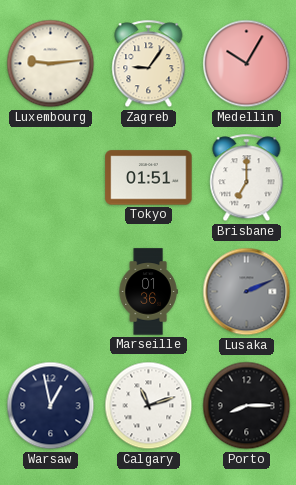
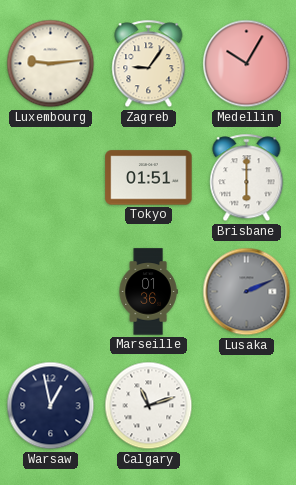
Brisbane: 7:00 -> 6:00
Porto: 8:15 -> none
